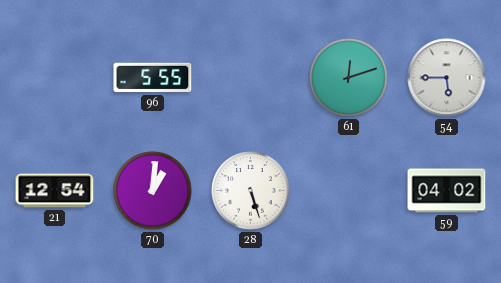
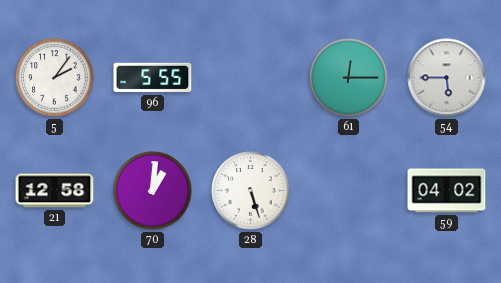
5: none -> 2:06
61: 12:12 -> 12:15
21: 12:54 -> 12:58
